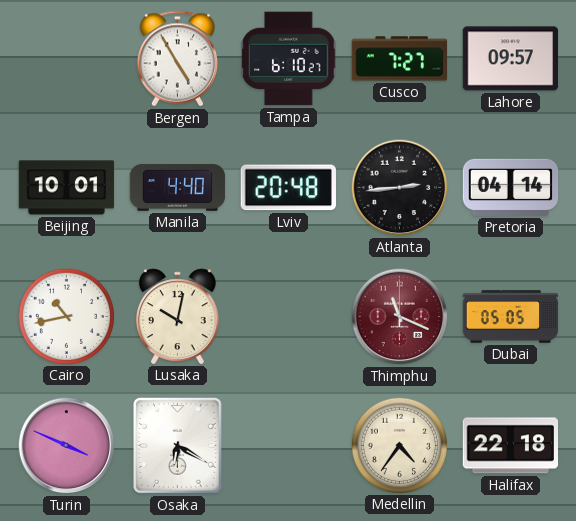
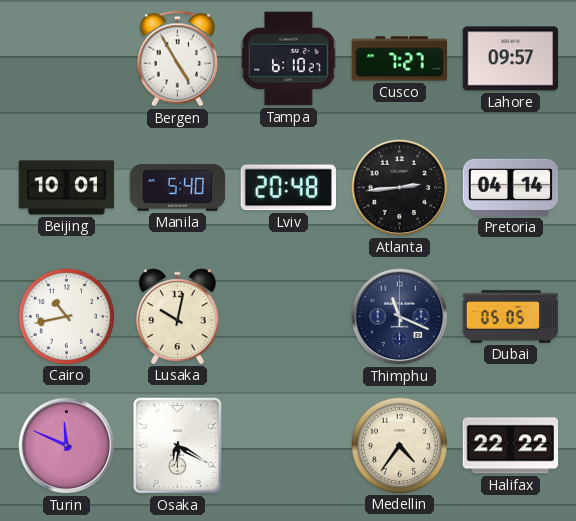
Manila: 4:40 -> 5:40
Thimphu dial: burgundy -> navy
Turin: 3:49 -> 11:49
Halifax: 22:18 -> 22:22
